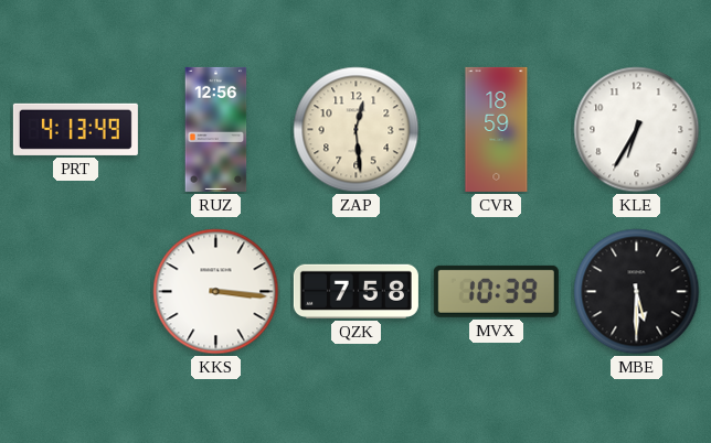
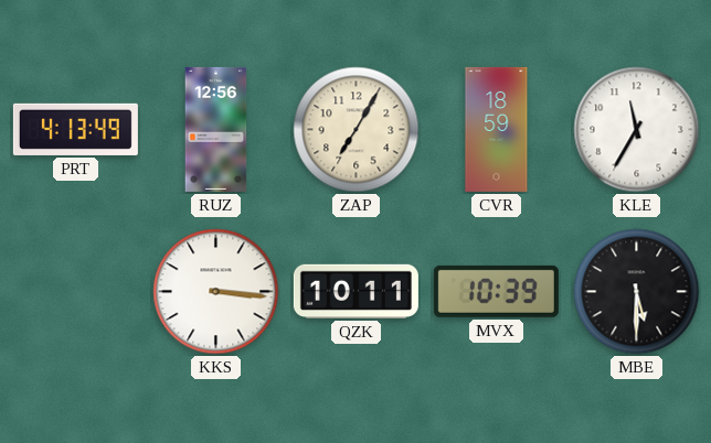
ZAP: 12:29 -> 7:05
KLE: 6:35 -> 11:35
QZK: 7:58 -> 10:11
